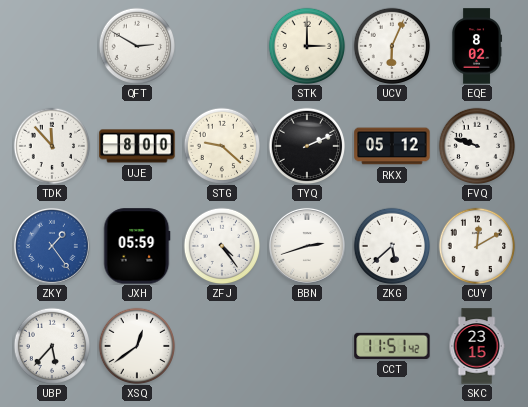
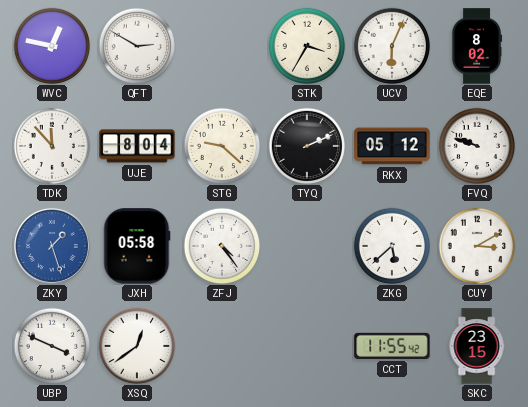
WVC: none -> 12:47
STK: 3:00 -> 3:35
UJE: 8:00 -> 8:04
ZKY: 1:24 -> 1:27
JXH: 05:59 -> 05:58
BBN: 2:42 -> none
CUY: 12:10 -> 3:10
UBP: 5:37 -> 3:49
CCT: 11:51 -> 11:55
